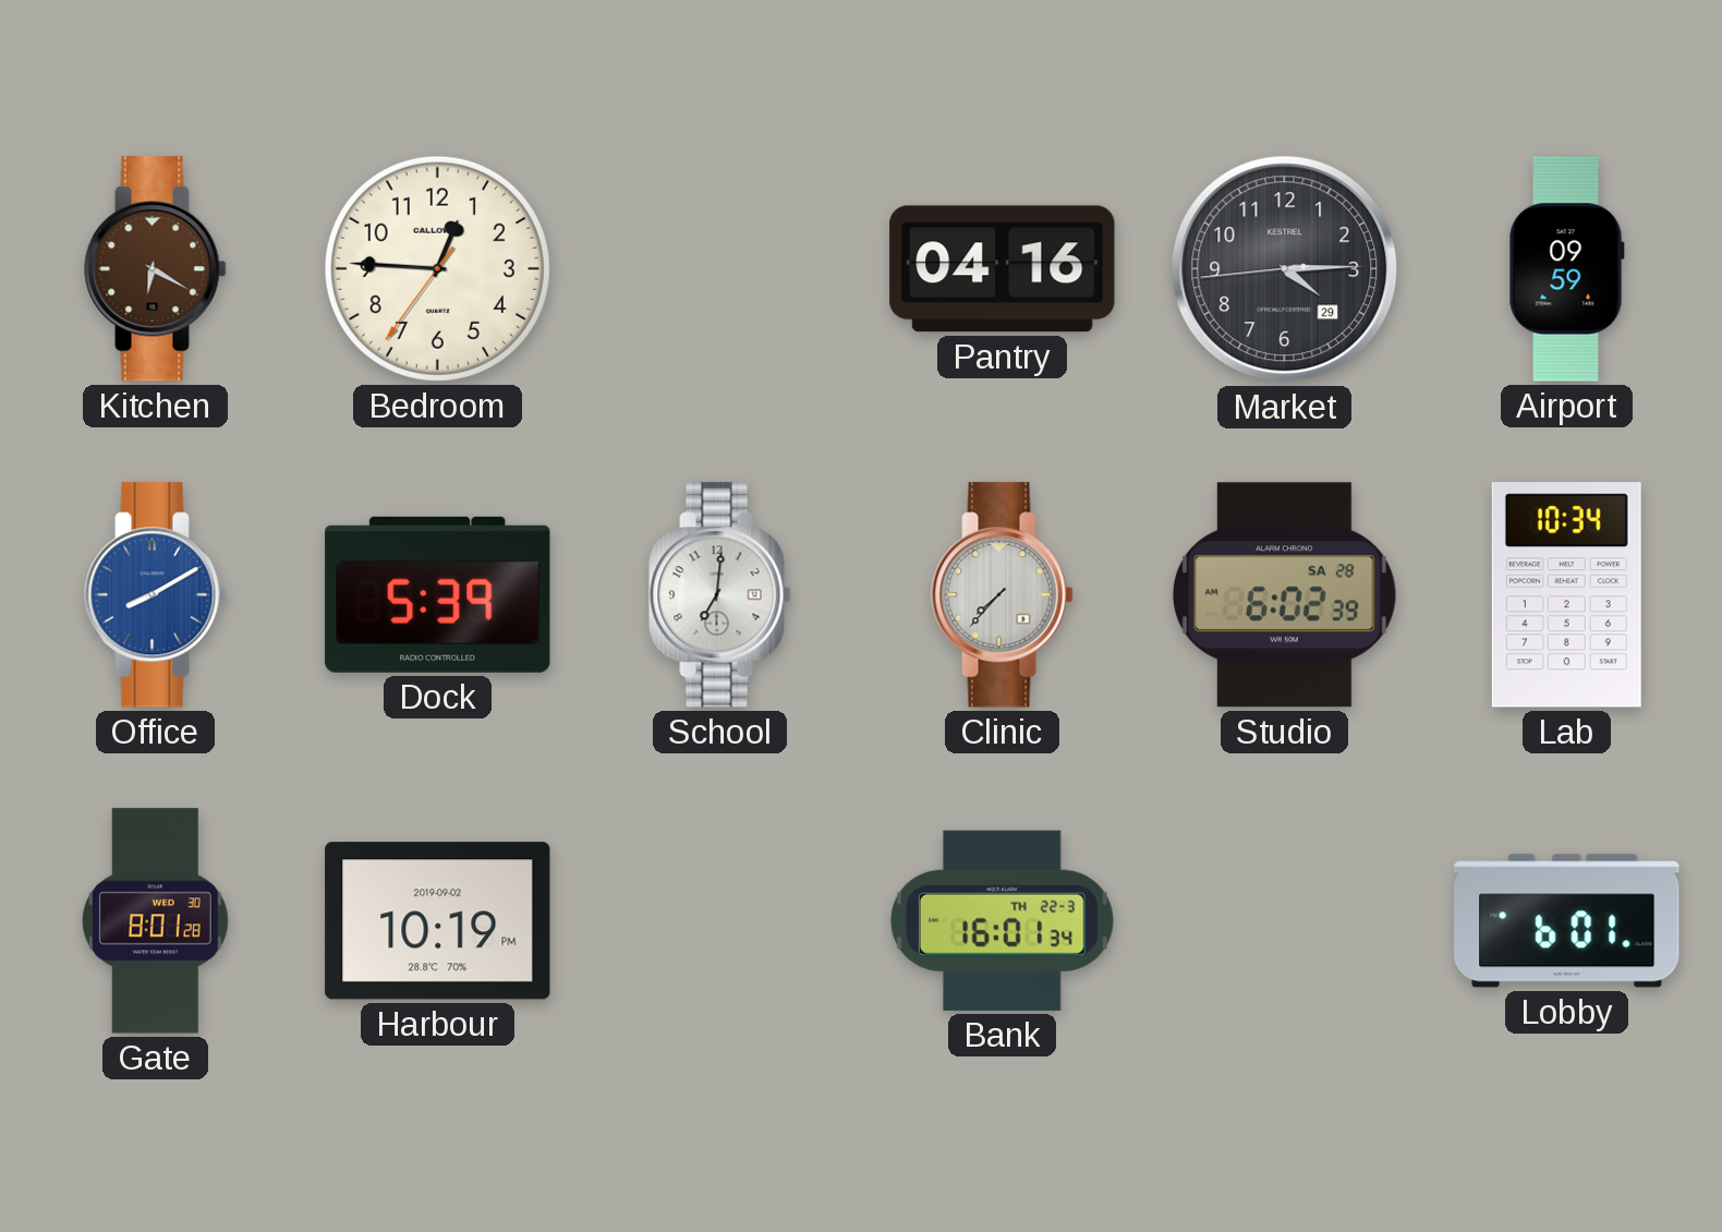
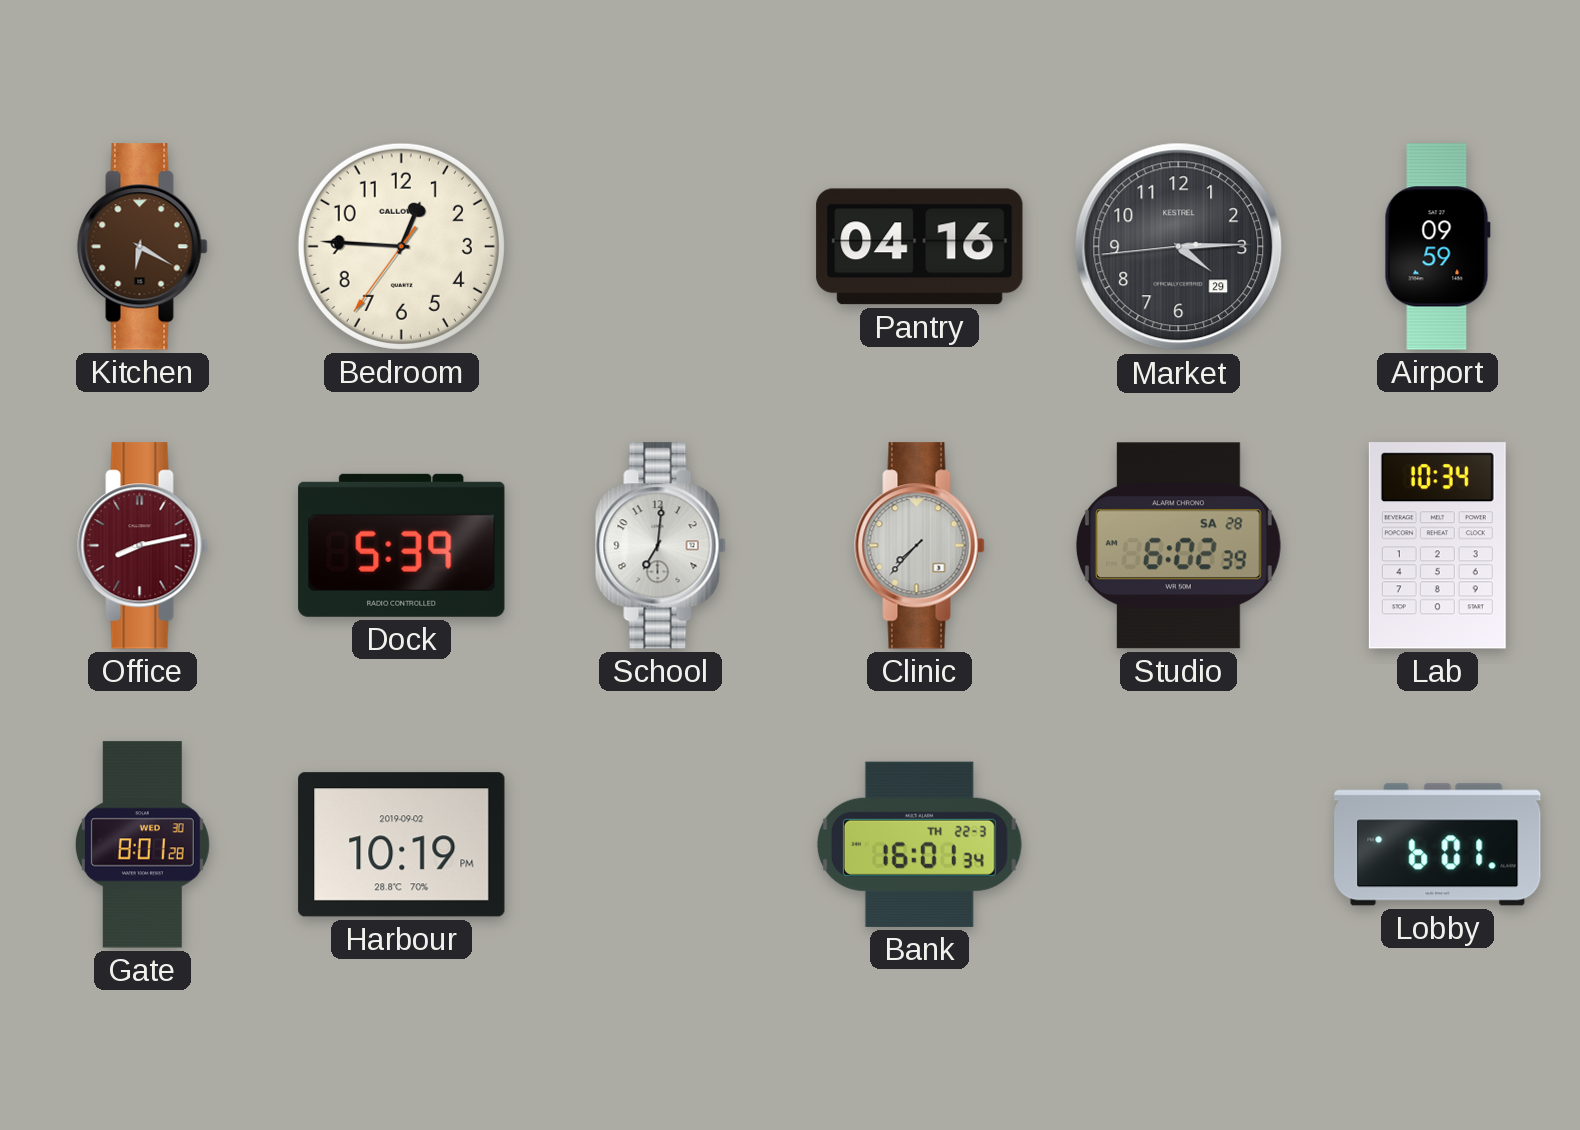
Office: 8:10 -> 8:13
Office dial: blue -> burgundy
